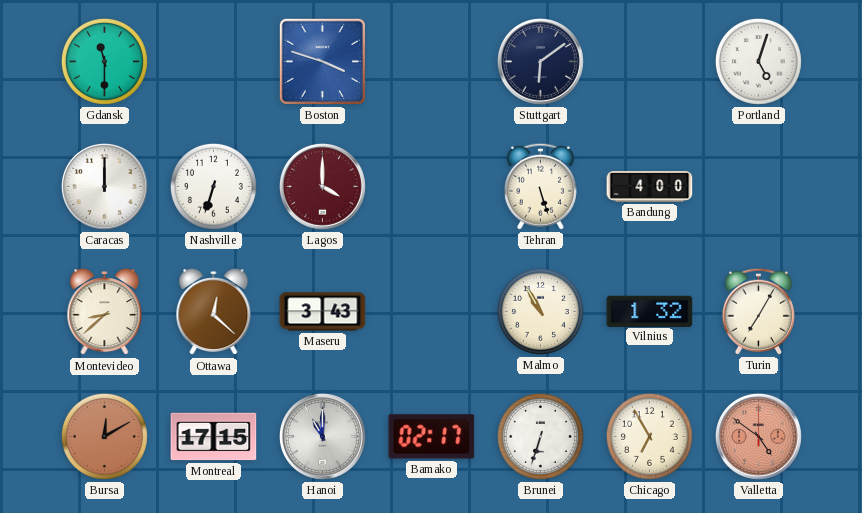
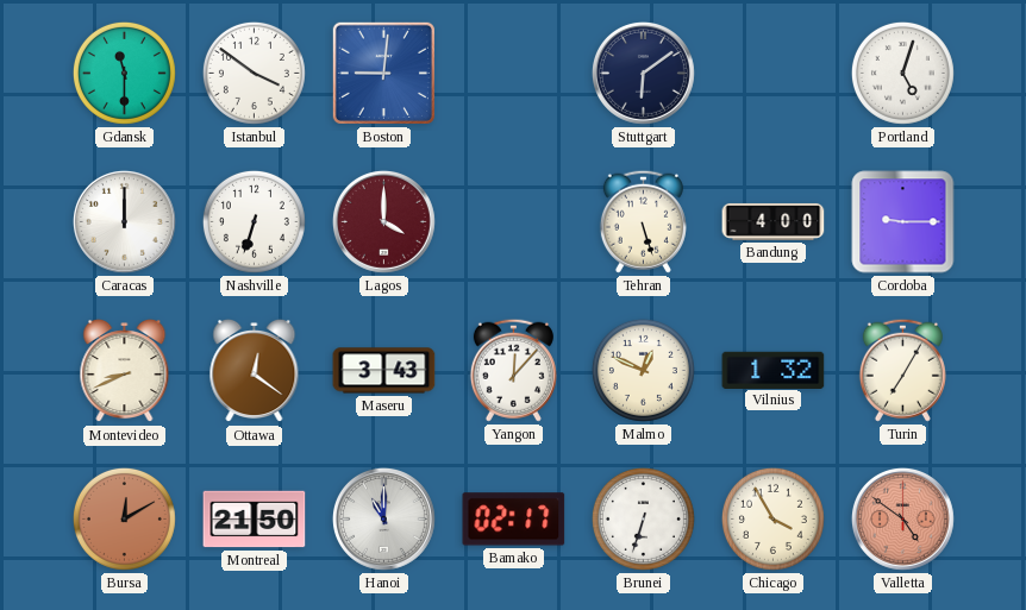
Istanbul: none -> 3:51
Boston: 3:48 -> 9:01
Cordoba: none -> 9:15
Montevideo: 8:38 -> 8:41
Ottawa: 12:22 -> 12:21
Yangon: none -> 12:07
Malmo: 10:55 -> 12:49
Montreal: 17:15 -> 21:50
Chicago: 6:55 -> 3:55
